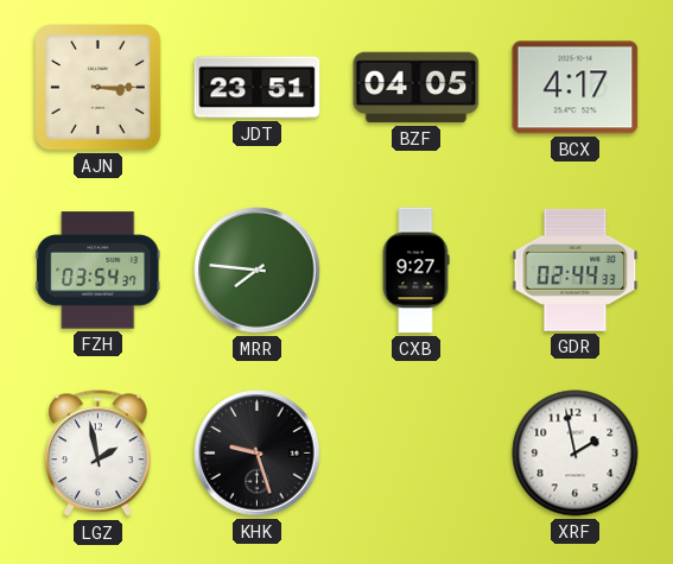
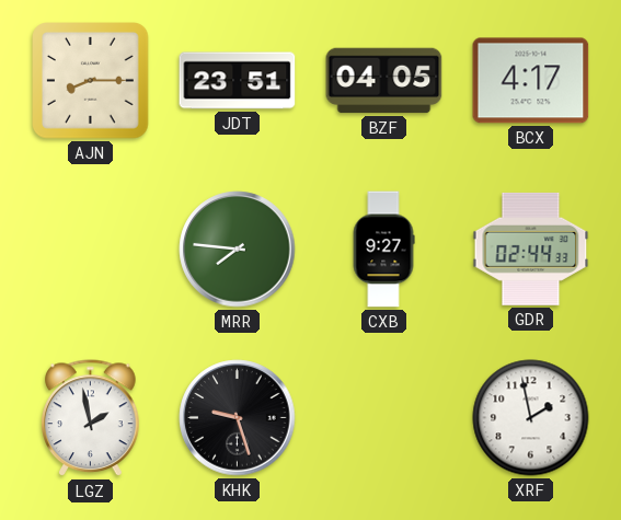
AJN: 3:15 -> 8:15
FZH: 03:54 -> none
